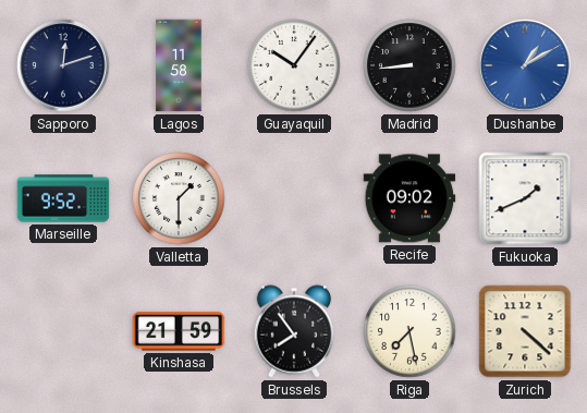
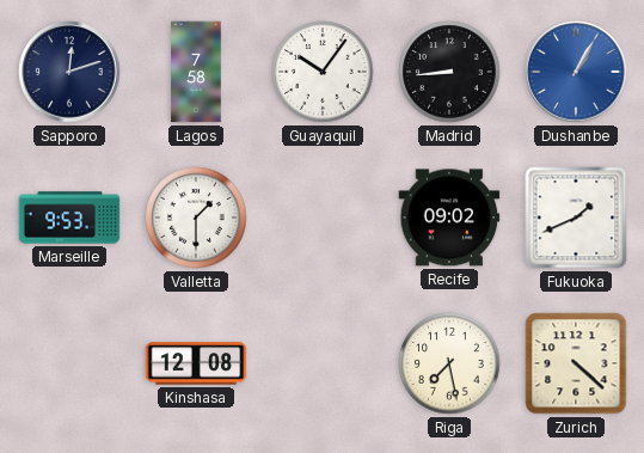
Lagos: 11:58 -> 7:58
Dushanbe: 1:10 -> 1:05
Marseille: 9:52 -> 9:53
Kinshasa: 21:59 -> 12:08
Brussels: 7:54 -> none
